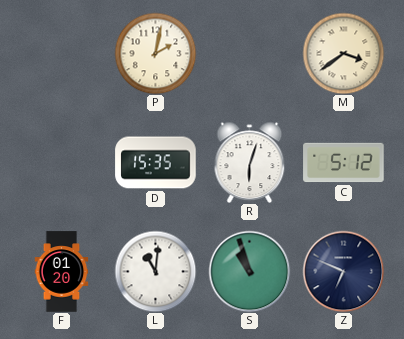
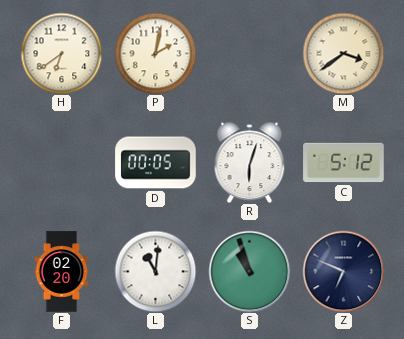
H: none -> 6:39
D: 15:35 -> 00:05
F: 01:20 -> 02:20
